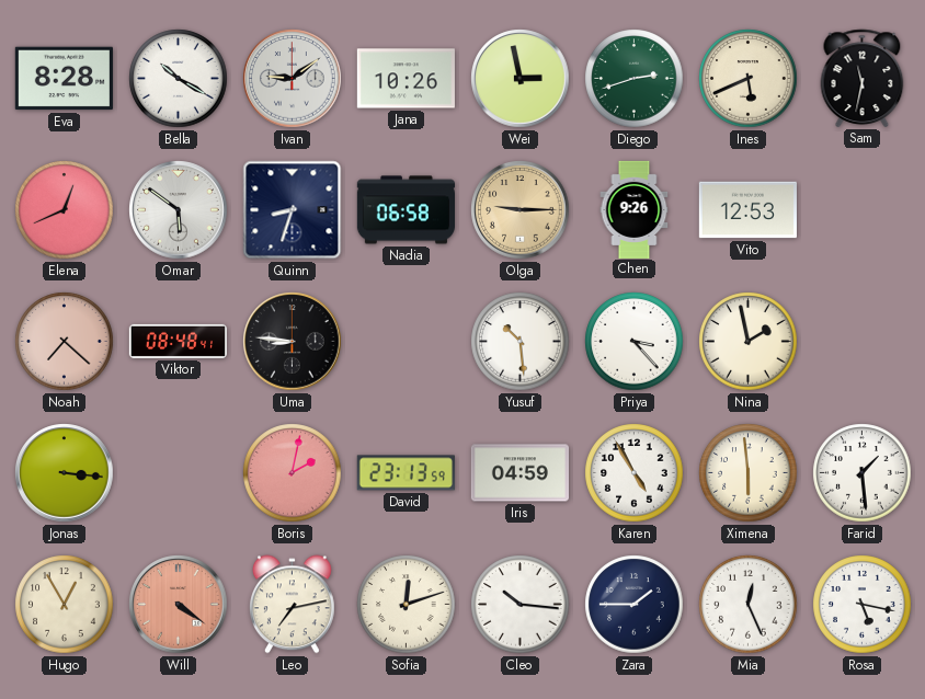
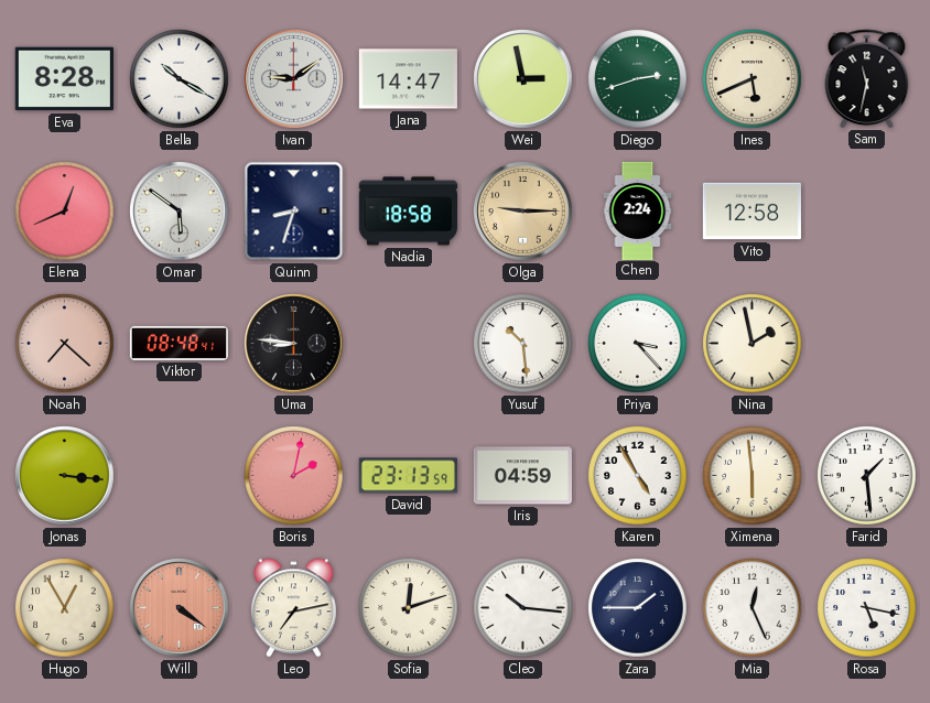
Jana: 10:26 -> 14:47
Nadia: 06:58 -> 18:58
Chen: 9:26 -> 2:24
Vito: 12:53 -> 12:58
